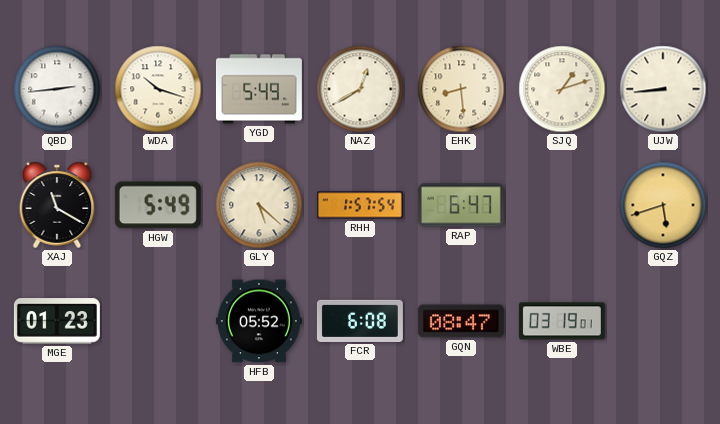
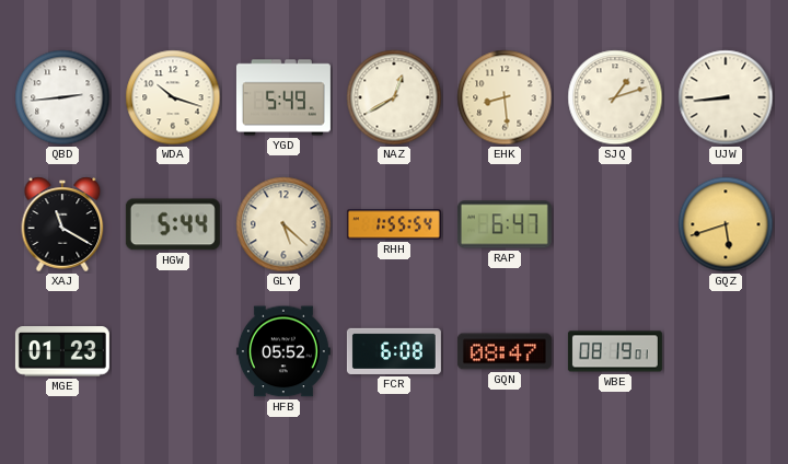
HGW: 5:49 -> 5:44
RHH: 1:57 -> 1:55
WBE: 03:19 -> 08:19
